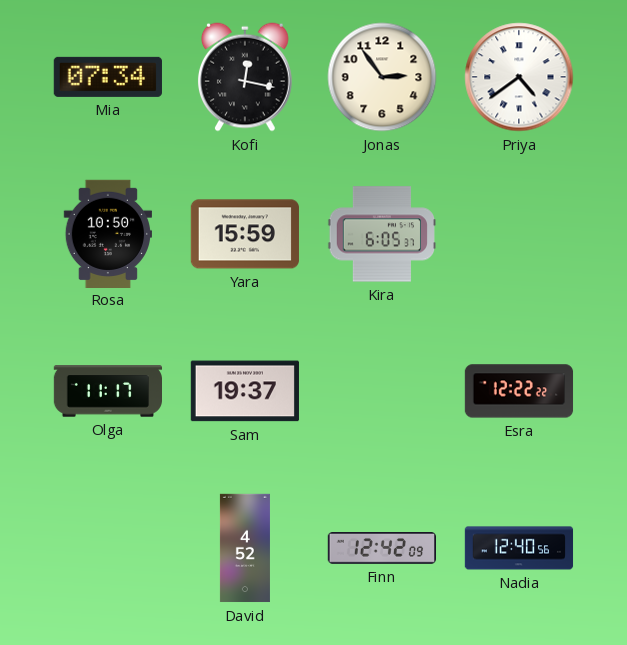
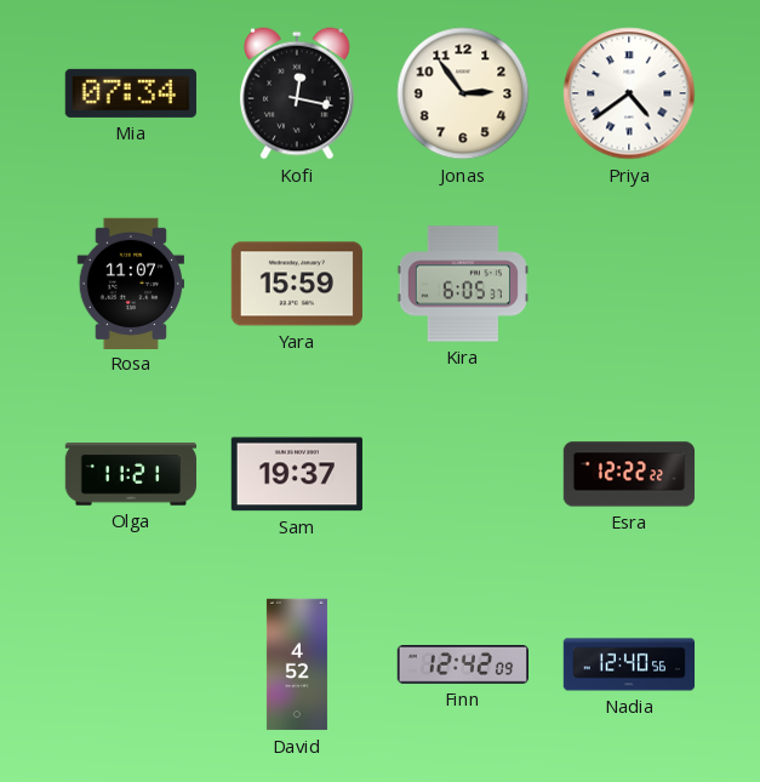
Rosa: 10:50 -> 11:07
Olga: 11:17 -> 11:21
